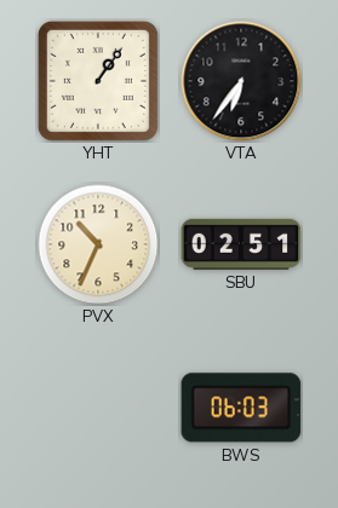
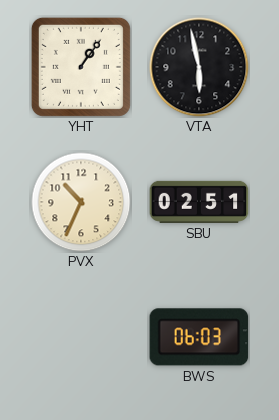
VTA: 6:36 -> 5:58
